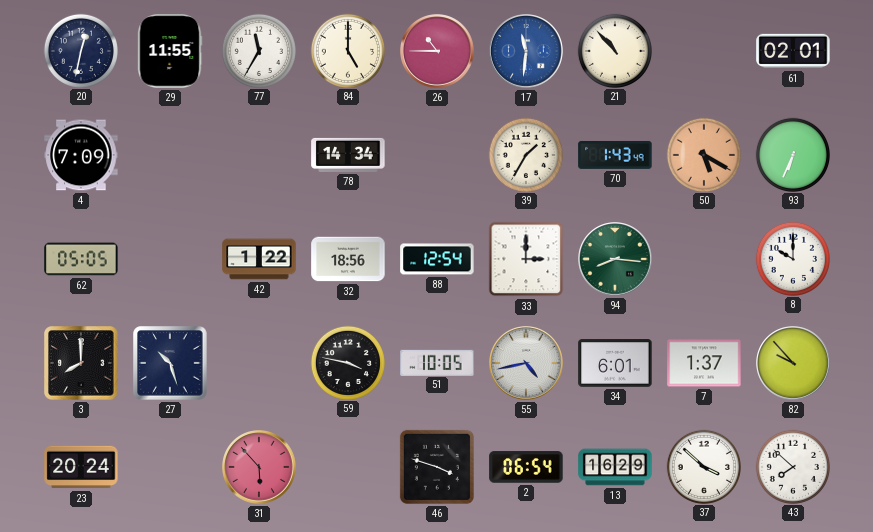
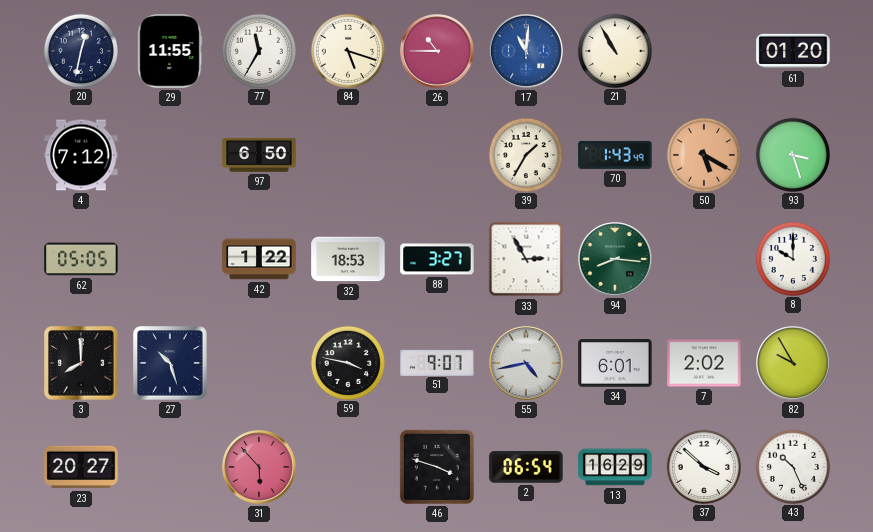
84: 5:00 -> 5:18
17: 11:31 -> 11:01
21: 10:53 -> 10:55
61: 02:01 -> 01:20
4: 7:09 -> 7:12
97: none -> 6:50
78: 14:34 -> none
93: 6:34 -> 3:27
32: 18:56 -> 18:53
88: 12:54 -> 3:27
33: 3:00 -> 2:55
51: 10:05 -> 9:07
7: 1:37 -> 2:02
82: 9:53 -> 9:55
23: 20:24 -> 20:27
43: 7:52 -> 10:26
